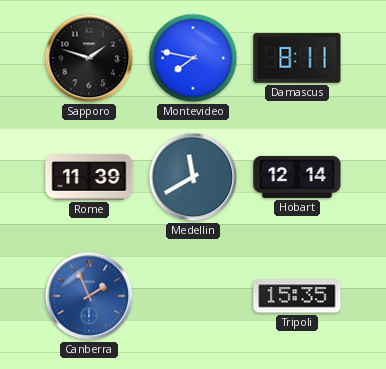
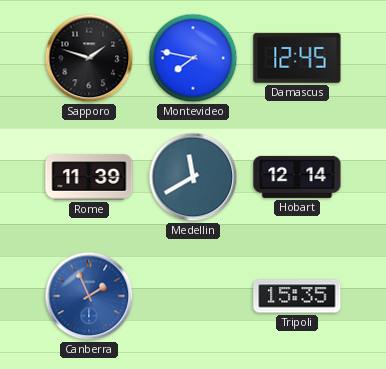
Damascus: 8:11 -> 12:45
